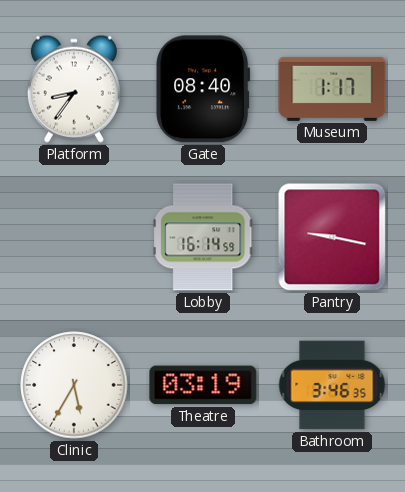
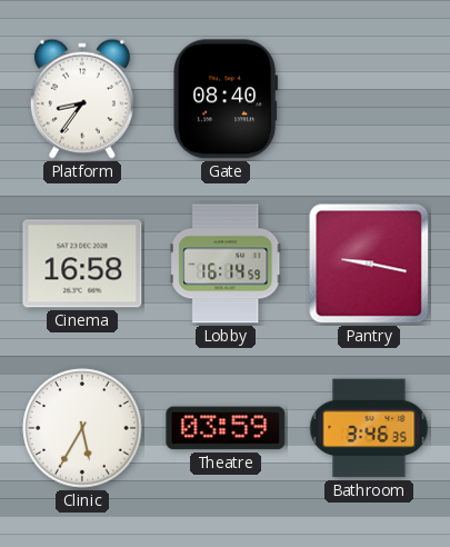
Museum: 1:17 -> none
Cinema: none -> 16:58
Theatre: 03:19 -> 03:59
